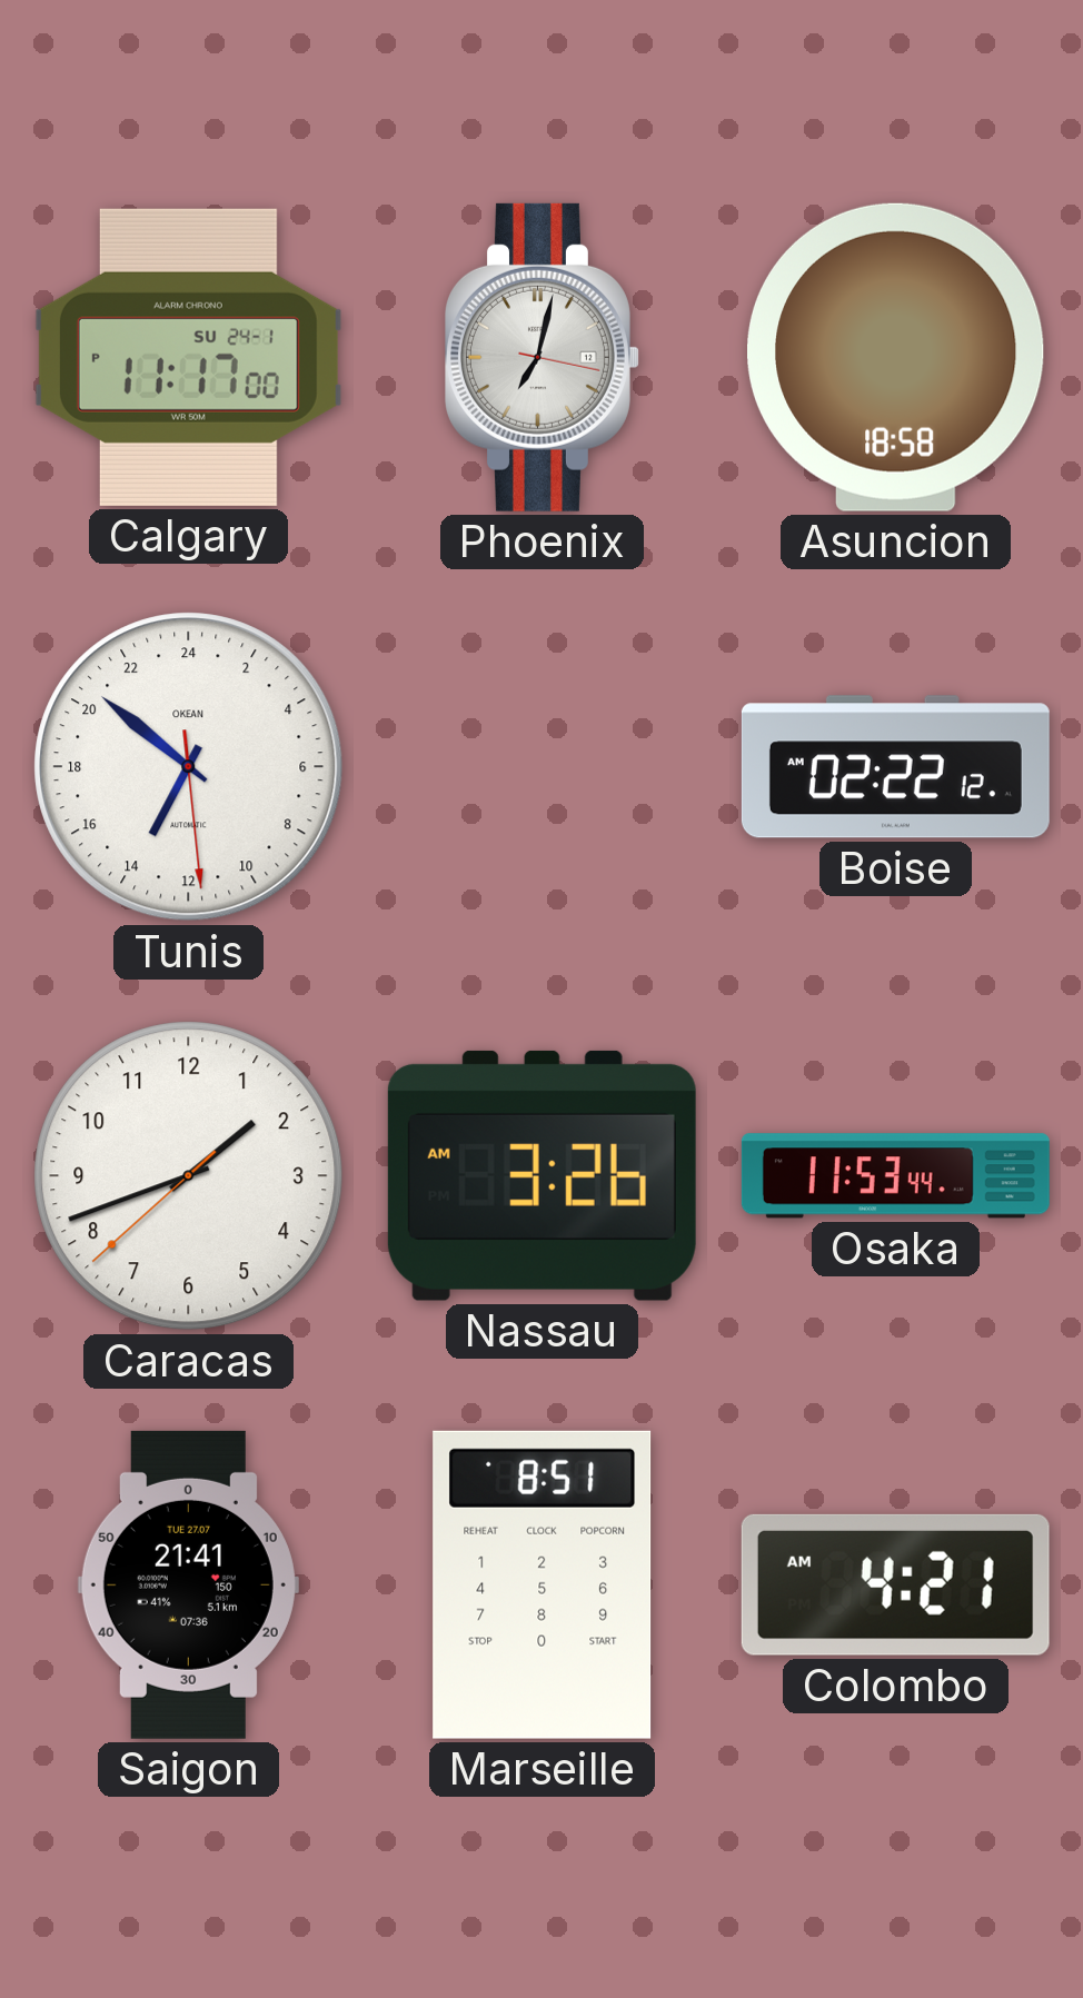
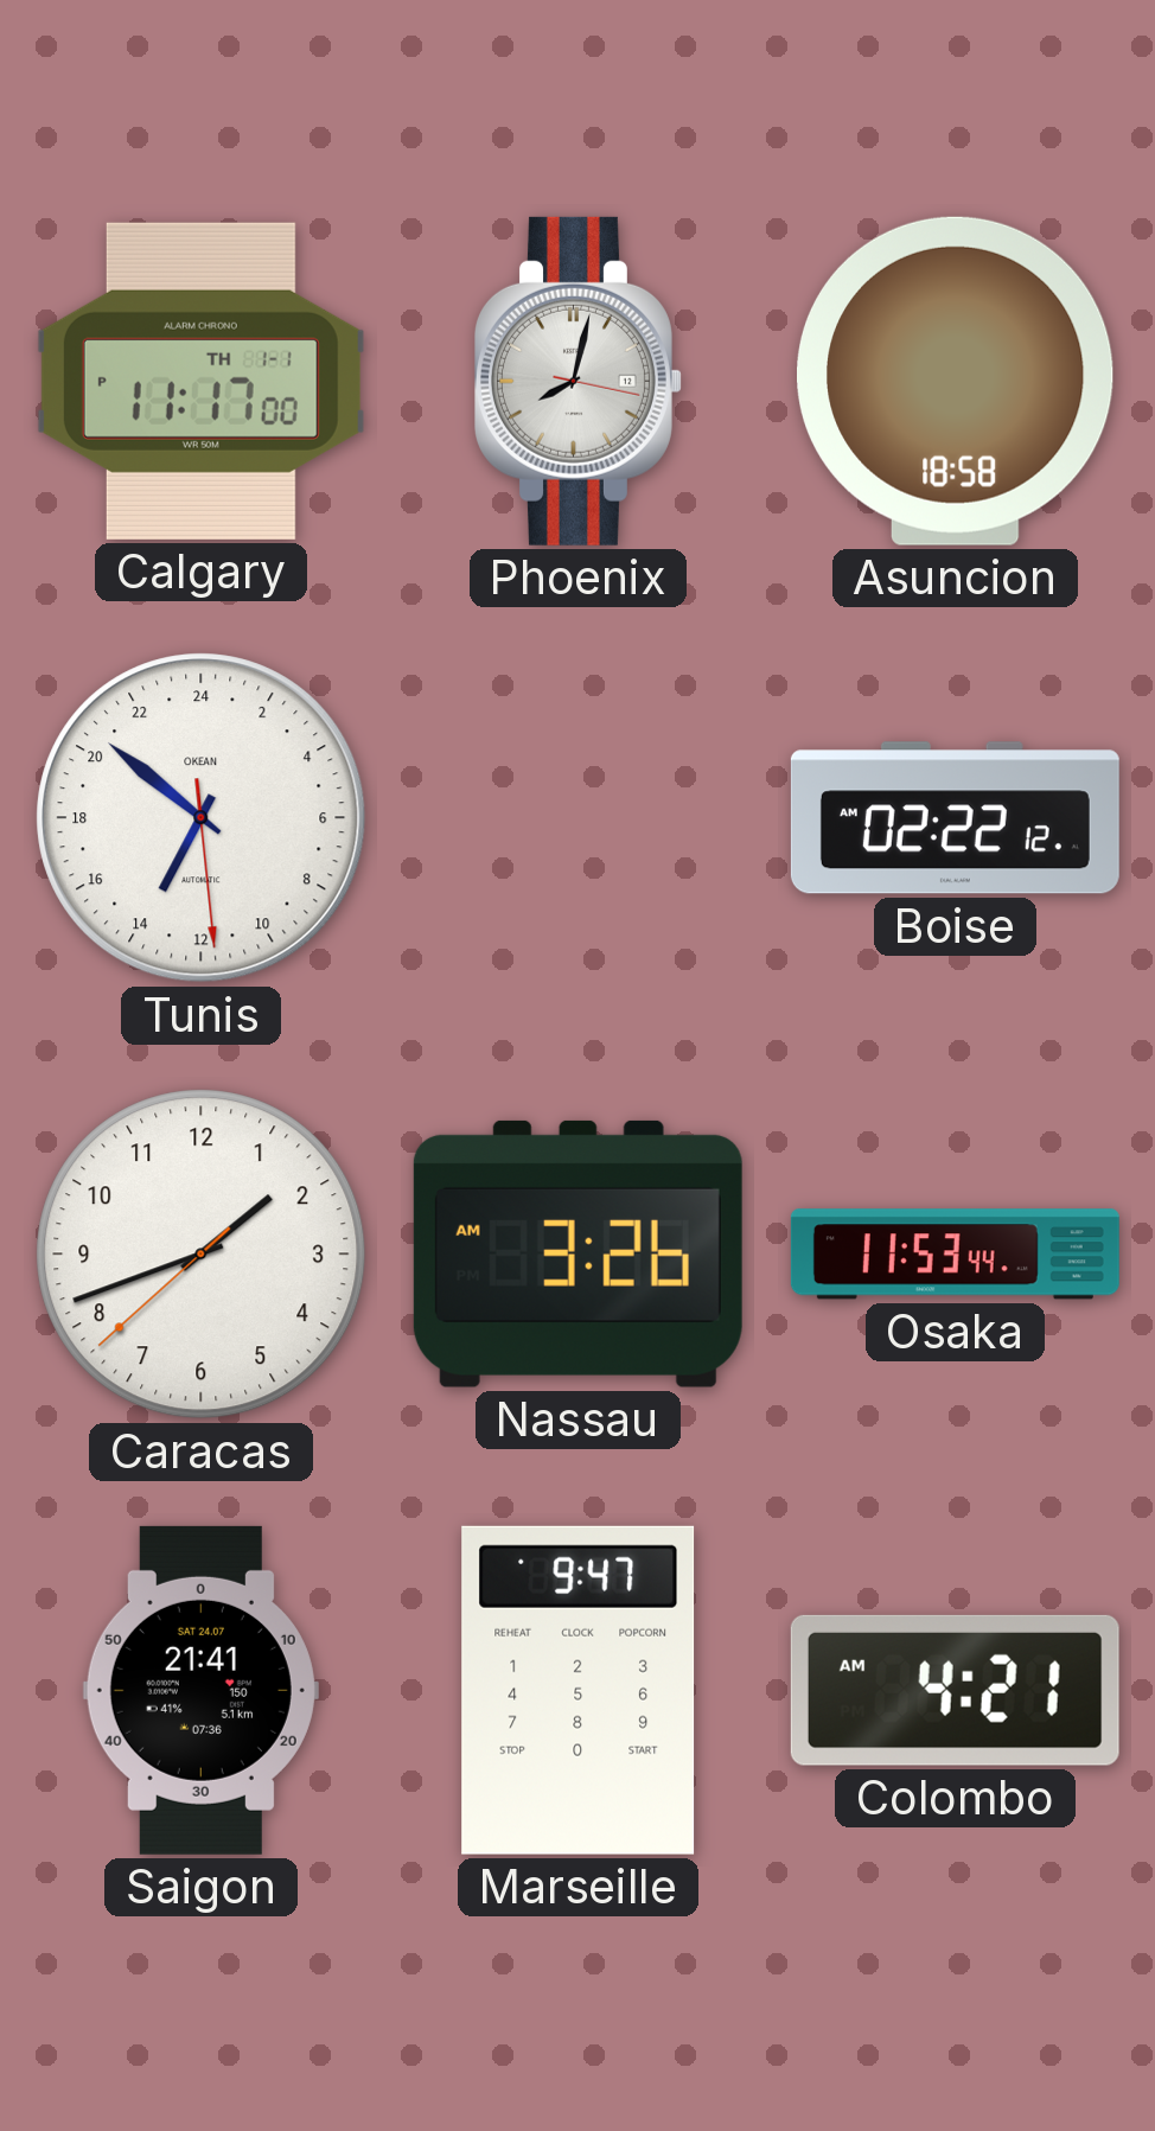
Calgary date: SU 24-1 -> TH 1-1
Phoenix: 7:02 -> 8:02
Saigon date: TUE 27.07 -> SAT 24.07
Marseille: 8:51 -> 9:47
